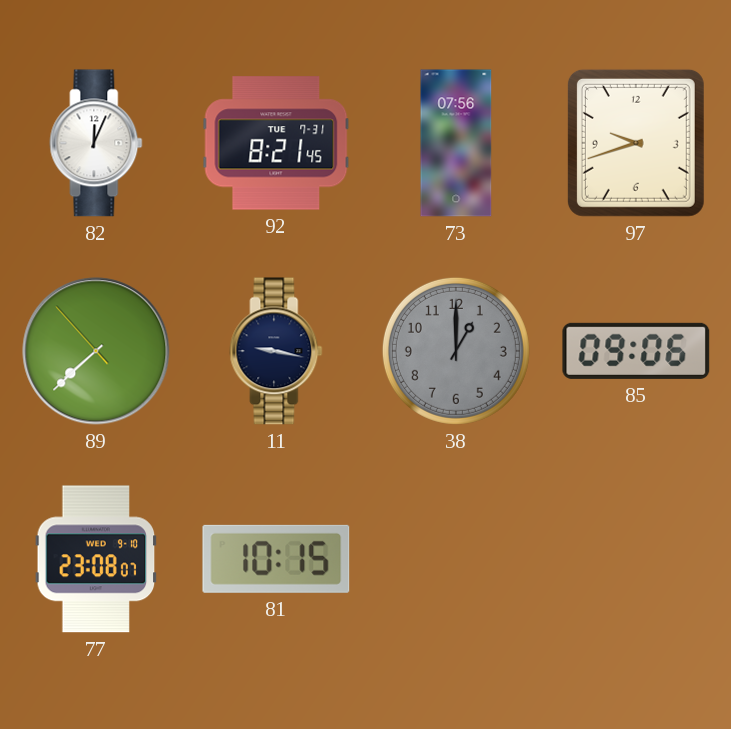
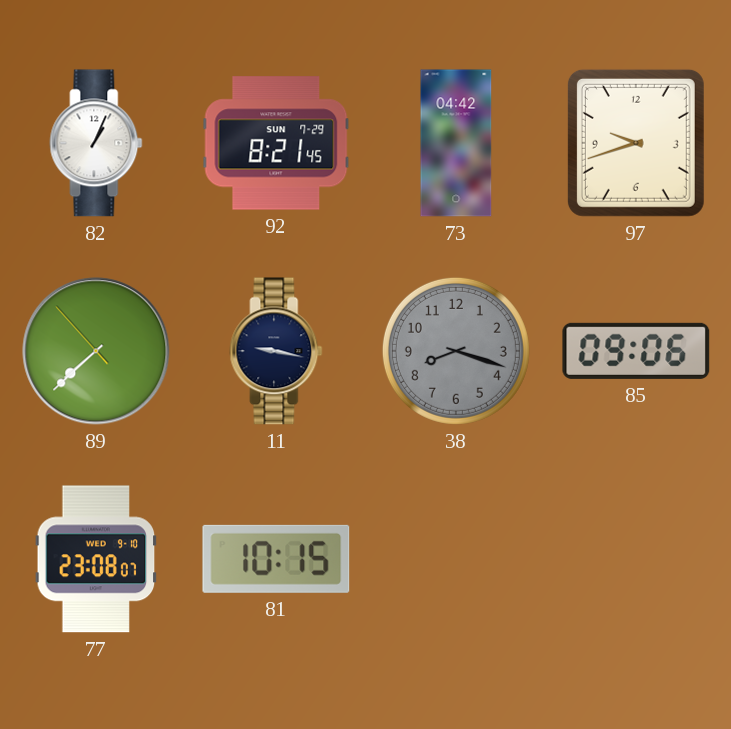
82: 12:04 -> 1:04
92 date: TUE 7-31 -> SUN 7-29
73: 07:56 -> 04:42
38: 1:00 -> 8:18
